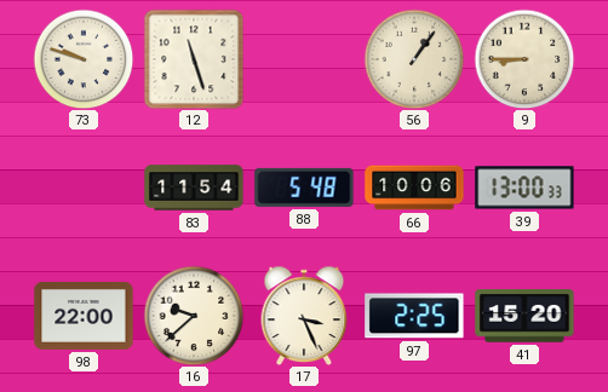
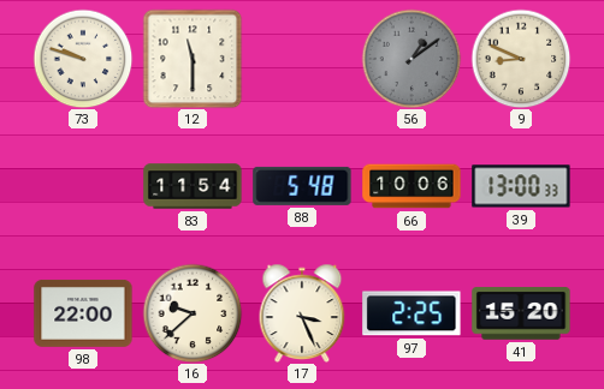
12: 11:27 -> 11:30
56: 1:06 -> 1:09
56 dial: cream -> grey
9: 8:45 -> 8:49
